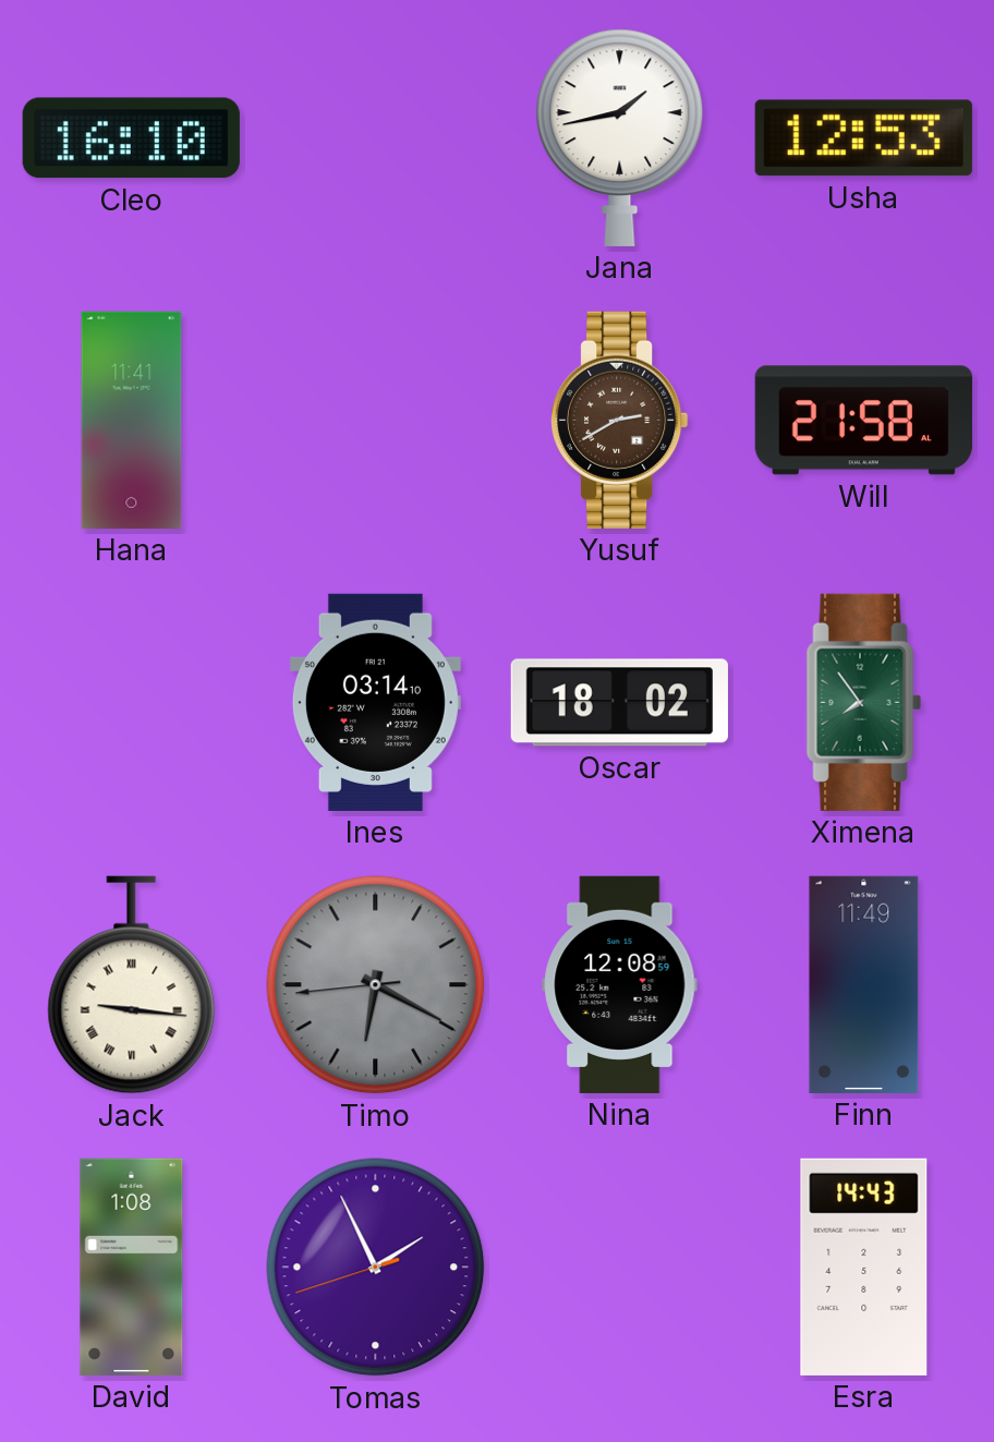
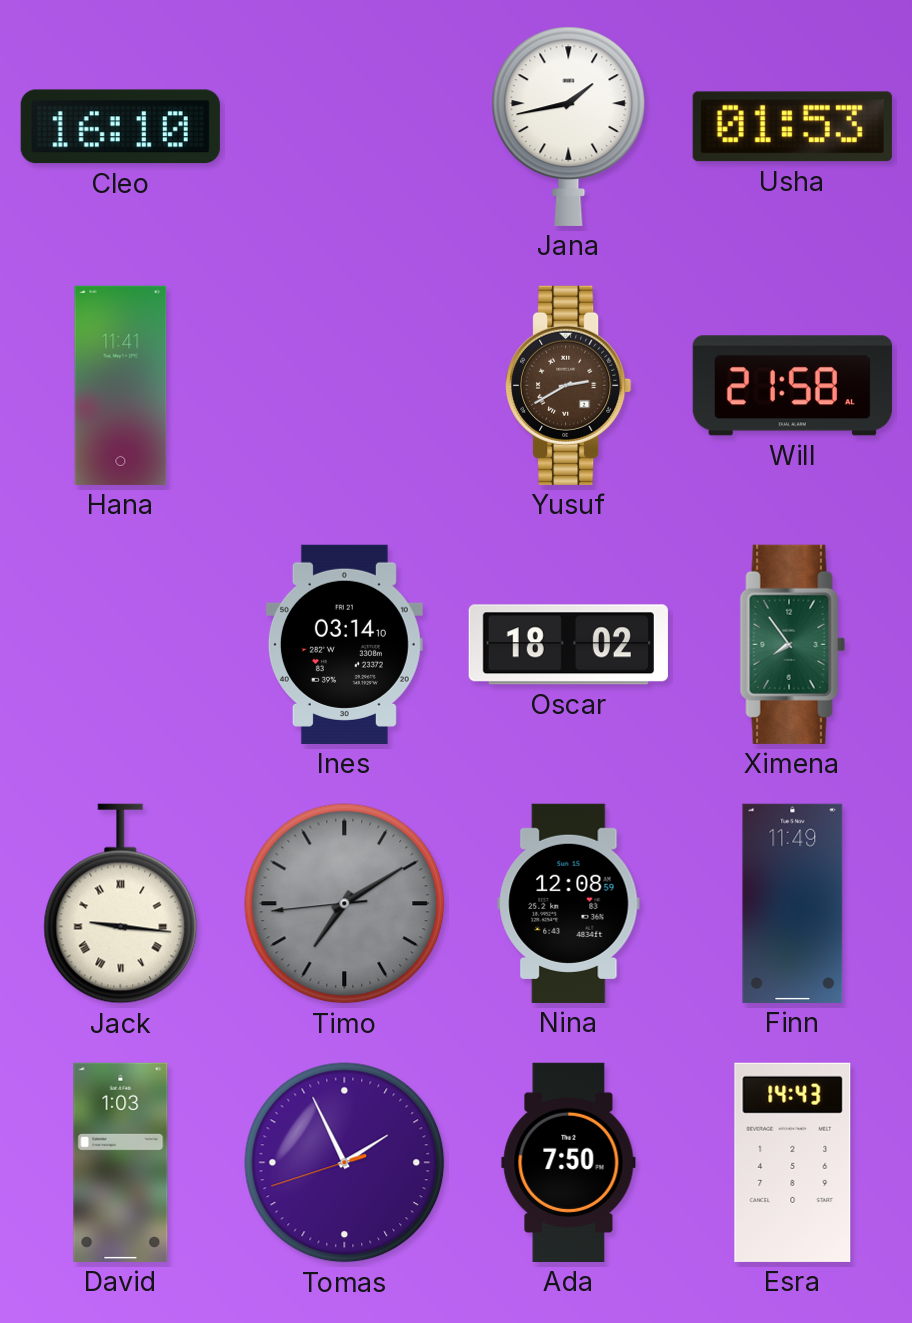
Usha: 12:53 -> 01:53
Timo: 6:19 -> 7:09
David: 1:08 -> 1:03
Ada: none -> 7:50
